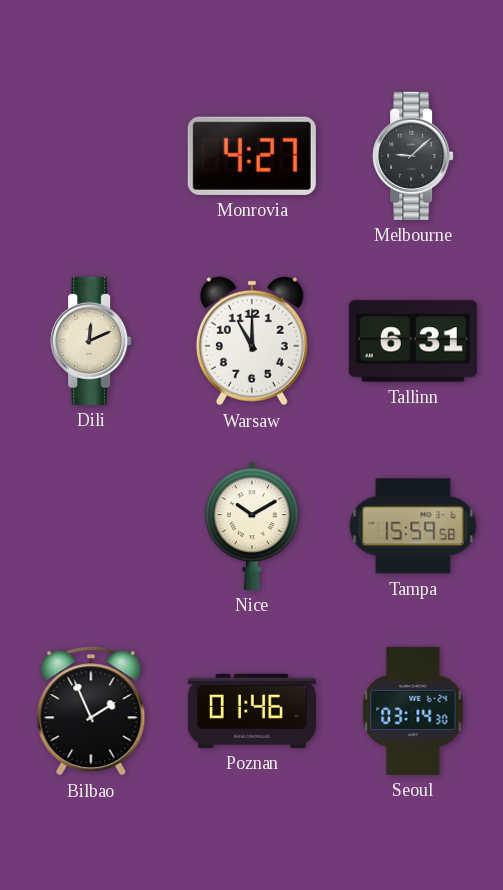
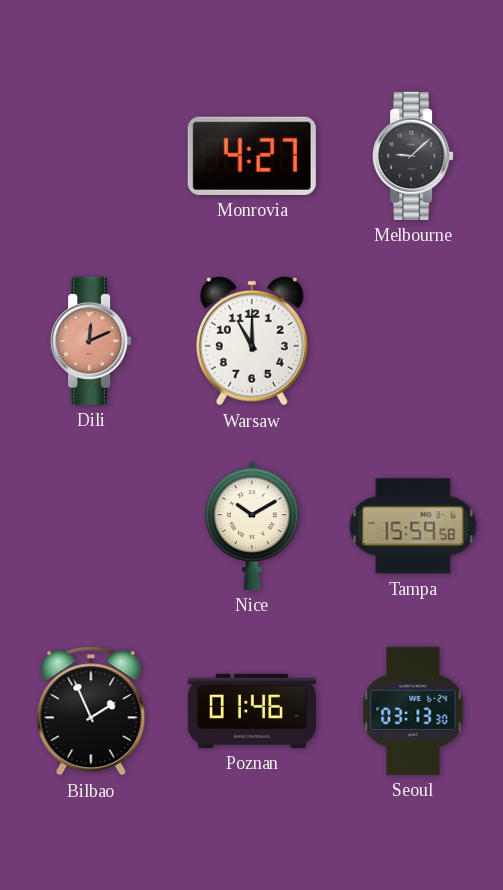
Dili dial: cream -> salmon
Tallinn: 6:31 -> none
Seoul: 03:14 -> 03:13
